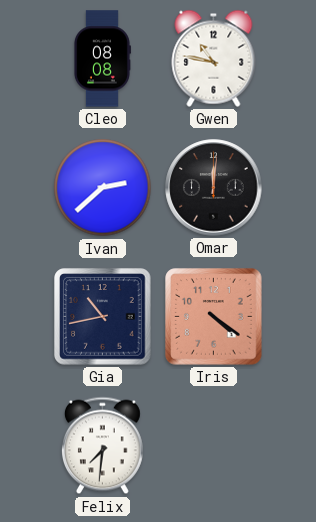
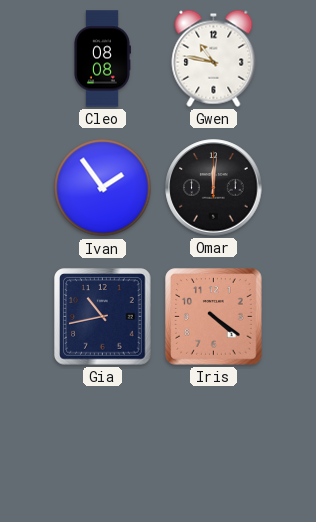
Ivan: 2:38 -> 1:54
Felix: 7:31 -> none
